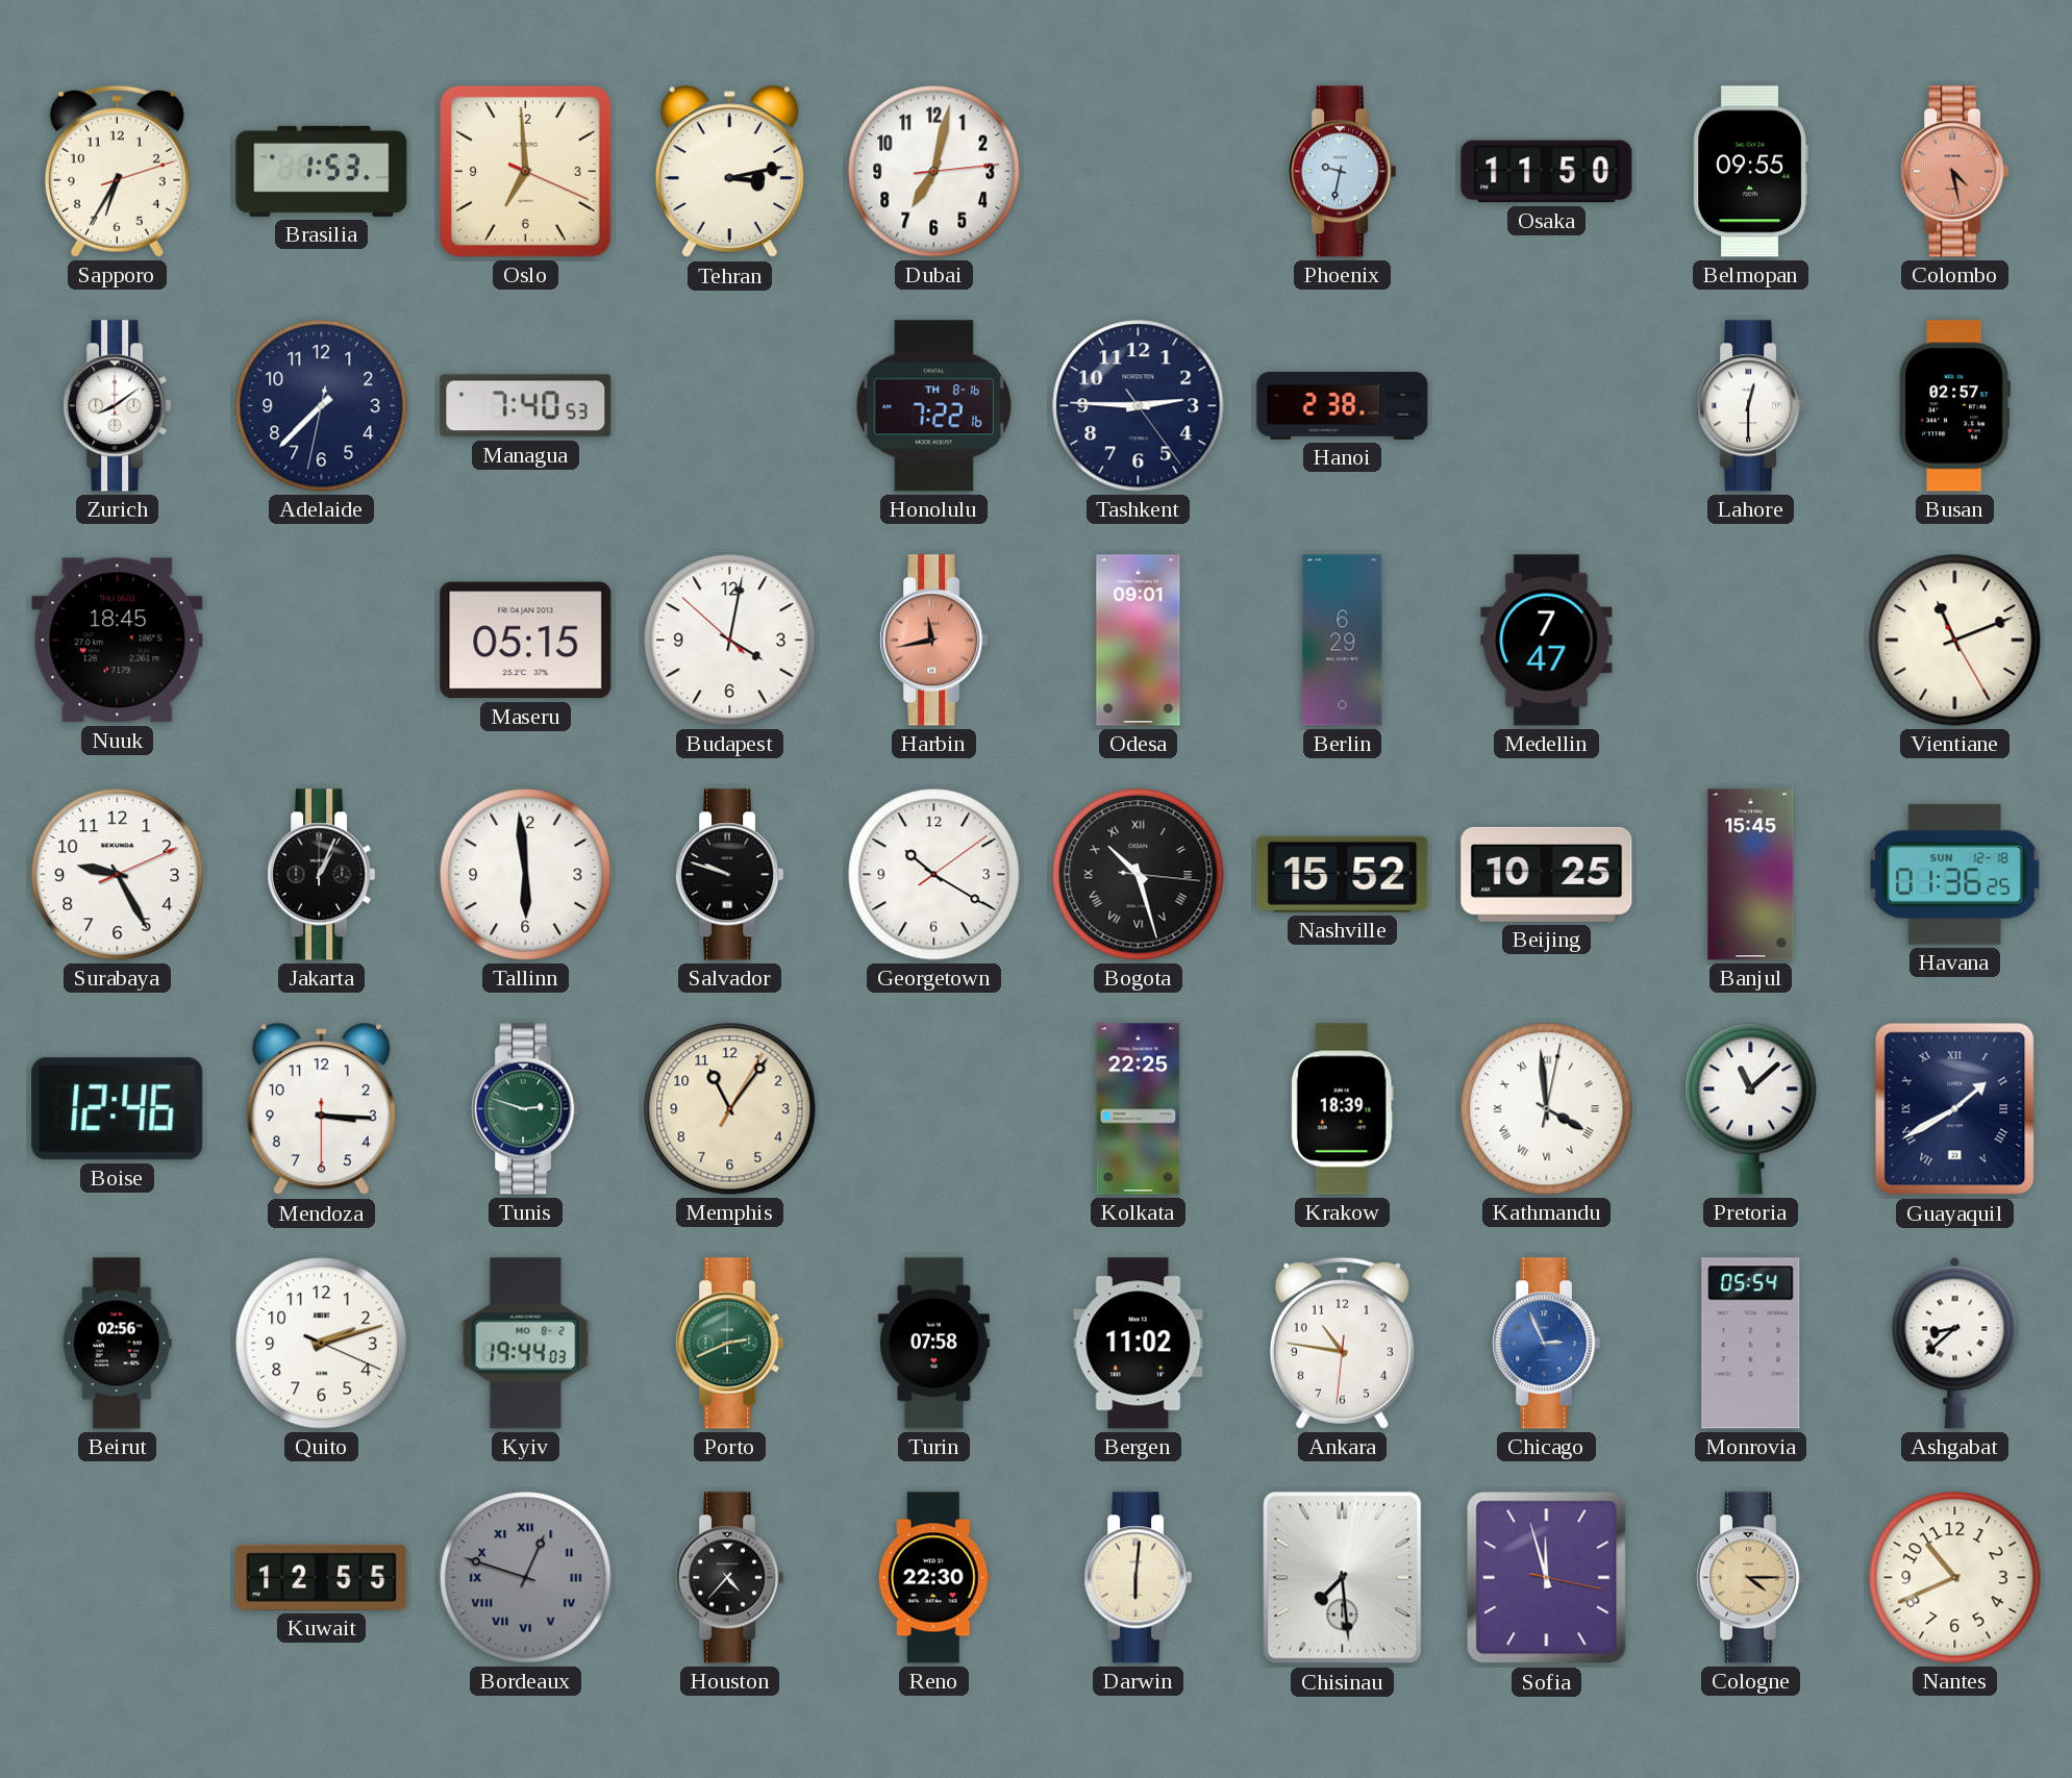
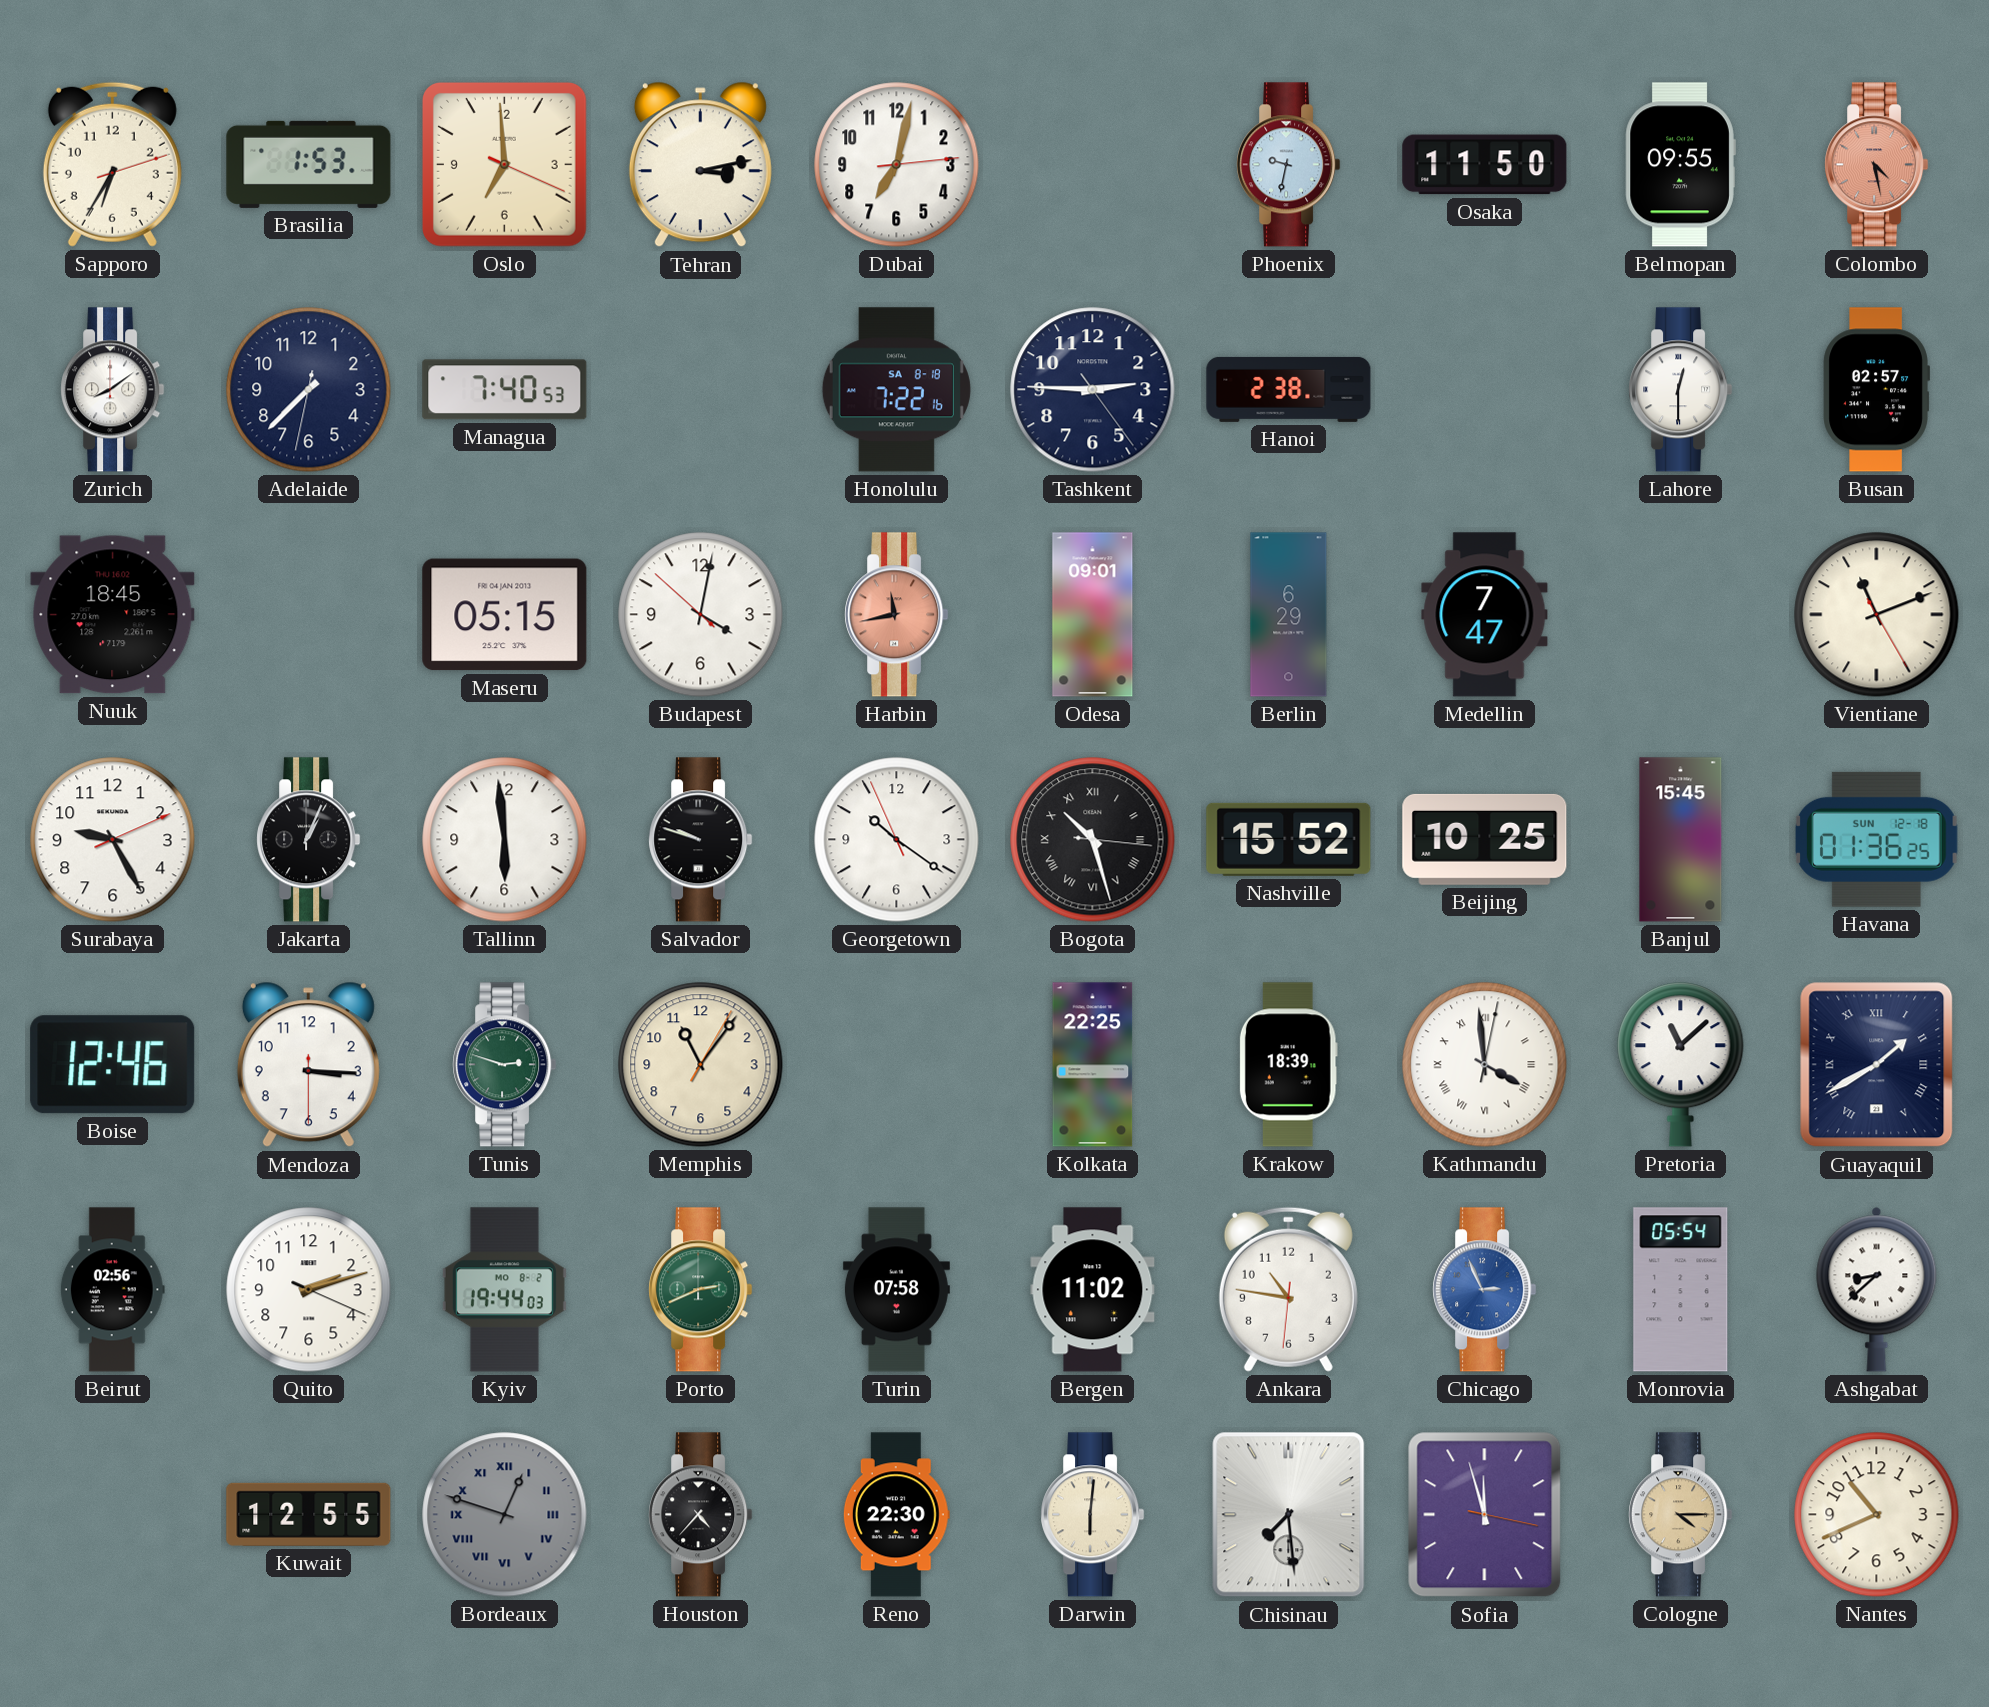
Honolulu date: TH 8-16 -> SA 8-18
Georgetown: 10:20:09 -> 10:20:56
